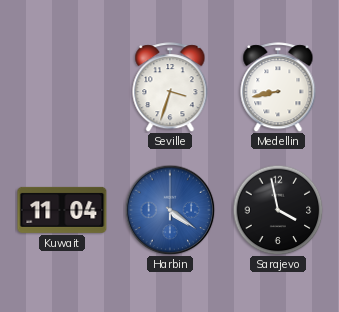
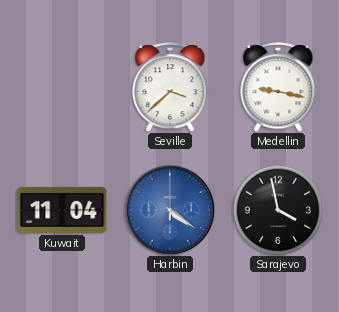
Seville: 3:33 -> 3:38
Medellin: 8:43 -> 9:17
